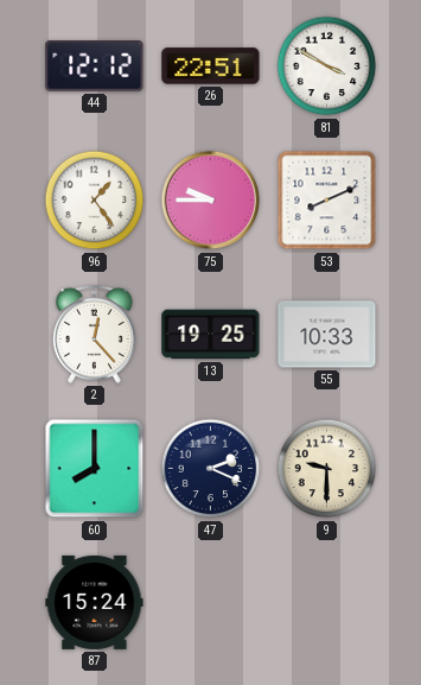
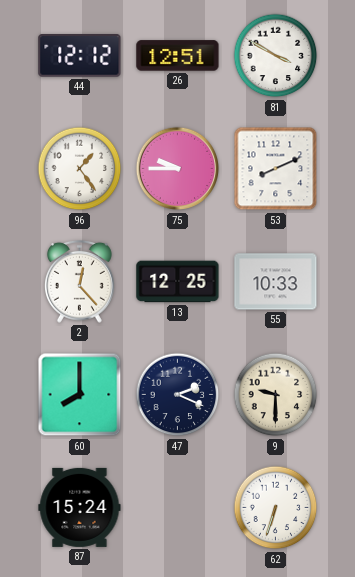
26: 22:51 -> 12:51
13: 19:25 -> 12:25
62: none -> 6:33
